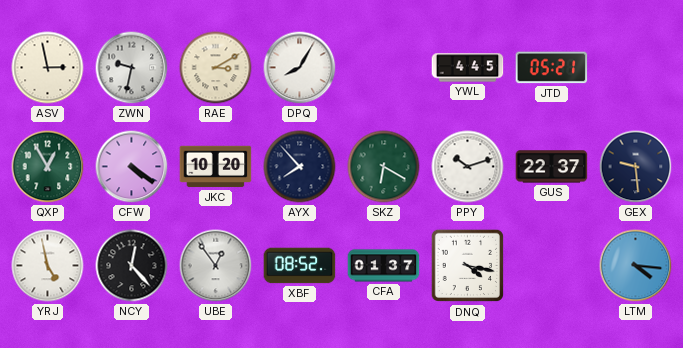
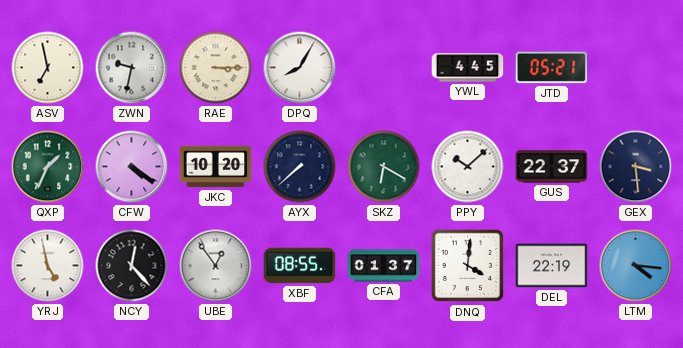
ASV: 2:58 -> 6:58
RAE: 3:10 -> 3:15
QXP: 12:55 -> 1:34
AYX: 7:53 -> 7:38
PPY: 10:12 -> 10:08
GEX: 9:29 -> 3:29
XBF: 08:52 -> 08:55
DNQ: 4:17 -> 4:01
DEL: none -> 22:19
